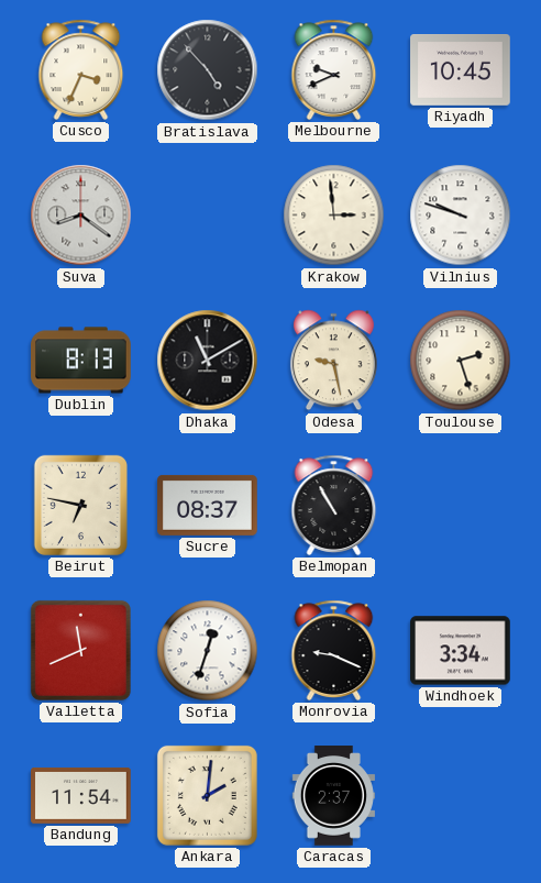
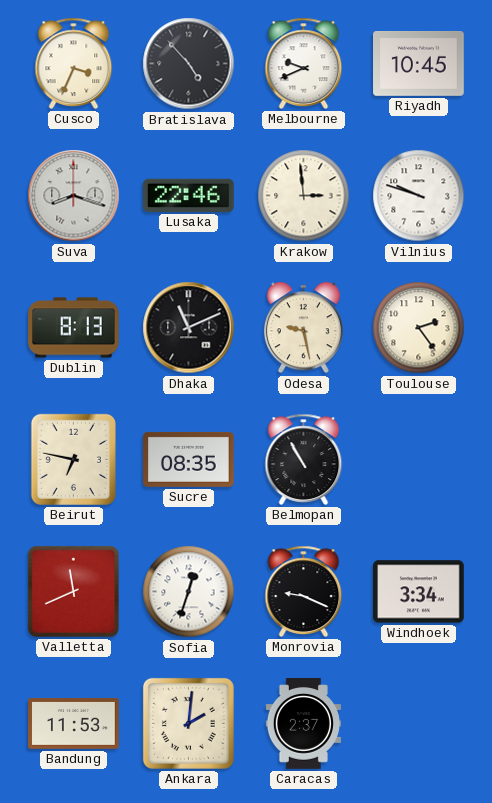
Suva: 8:21 -> 8:18
Lusaka: none -> 22:46
Dhaka: 11:10 -> 11:11
Toulouse: 2:27 -> 2:24
Sucre: 08:37 -> 08:35
Bandung: 11:54 -> 11:53
